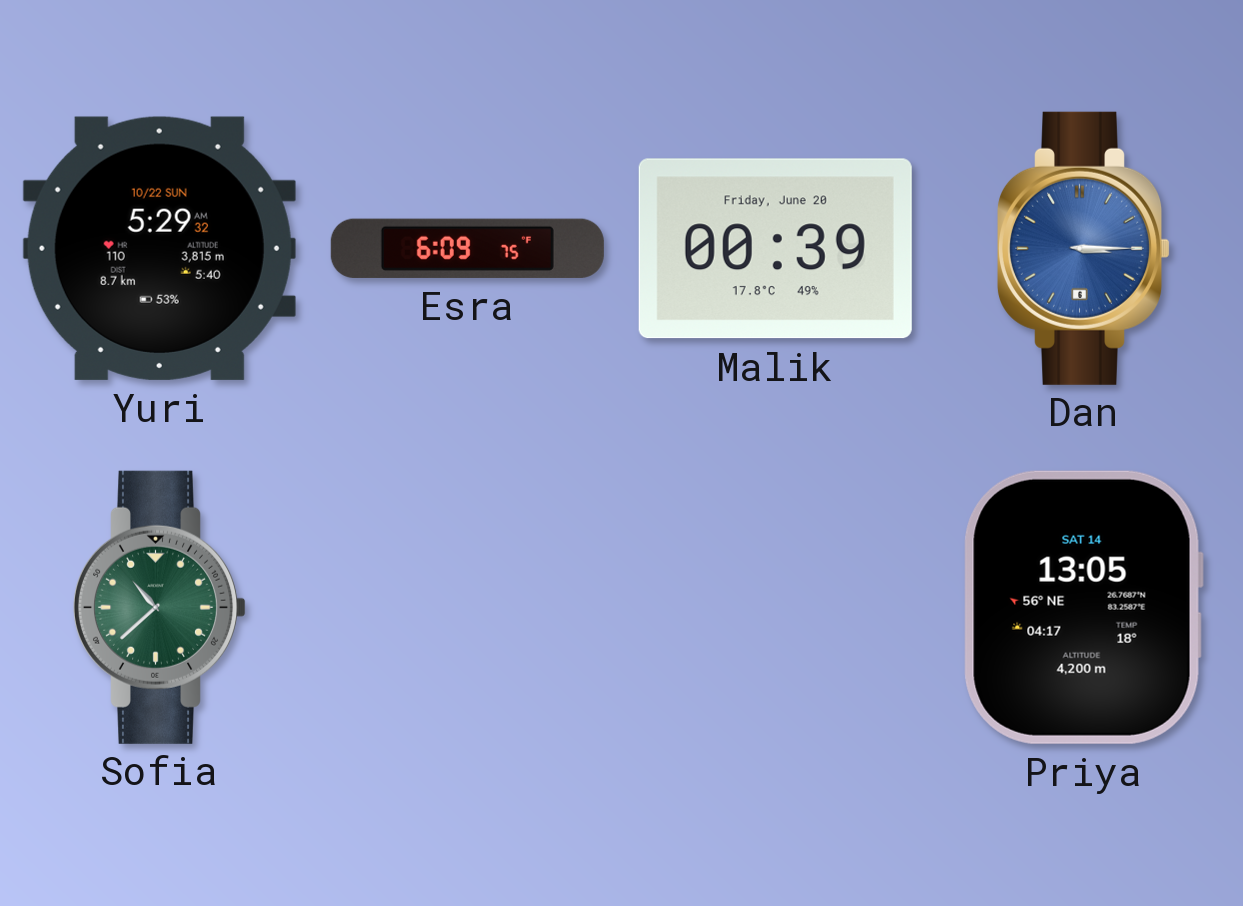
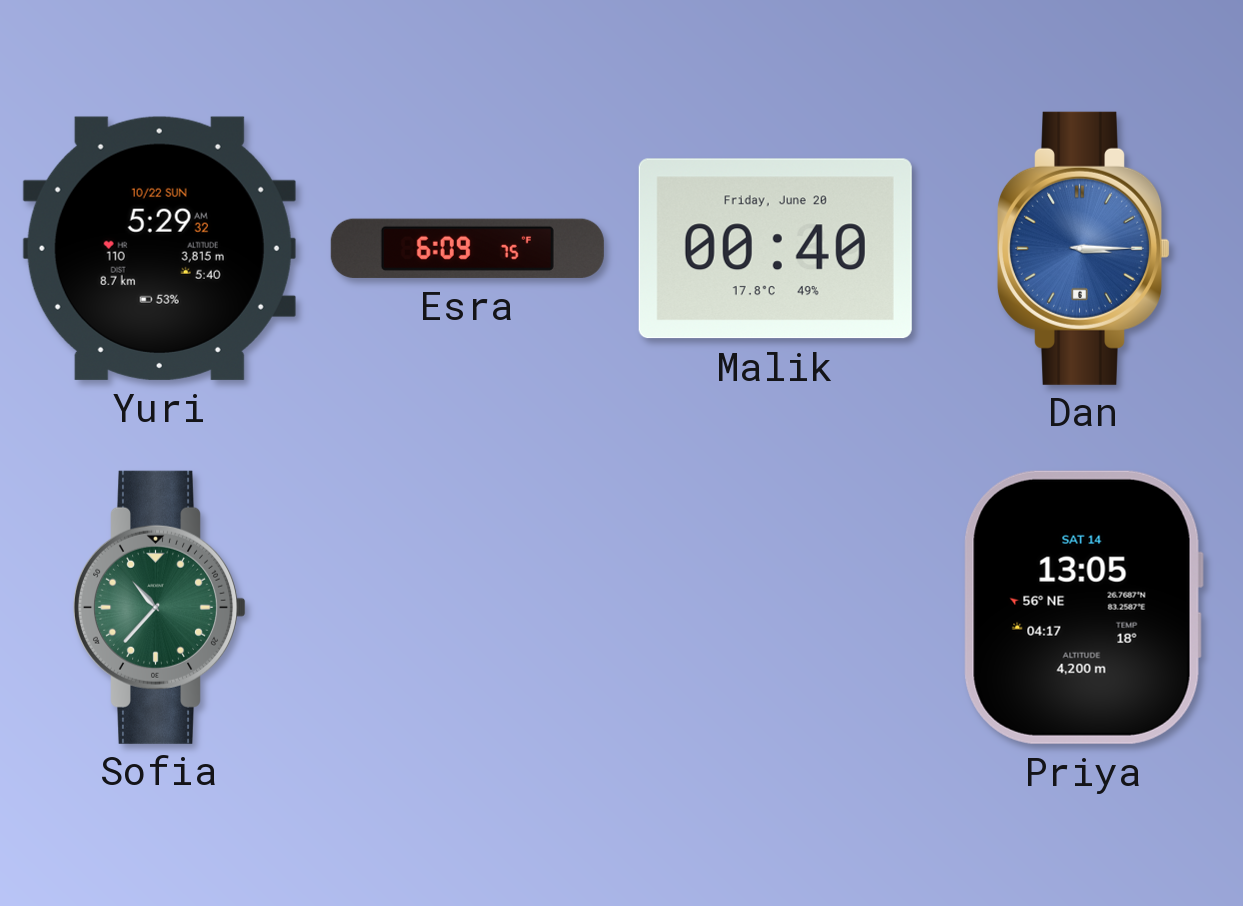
Malik: 00:39 -> 00:40
Sofia: 10:38 -> 10:37
